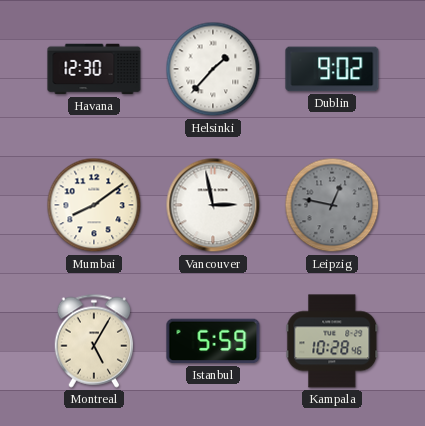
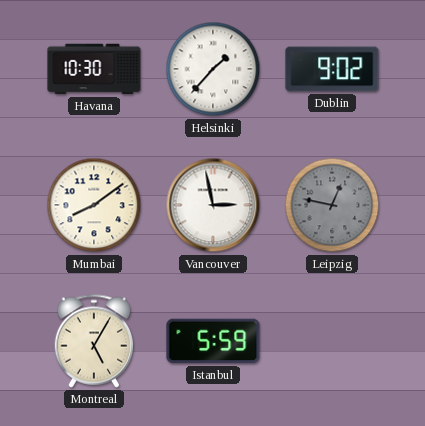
Havana: 12:30 -> 10:30
Kampala: 10:28 -> none
